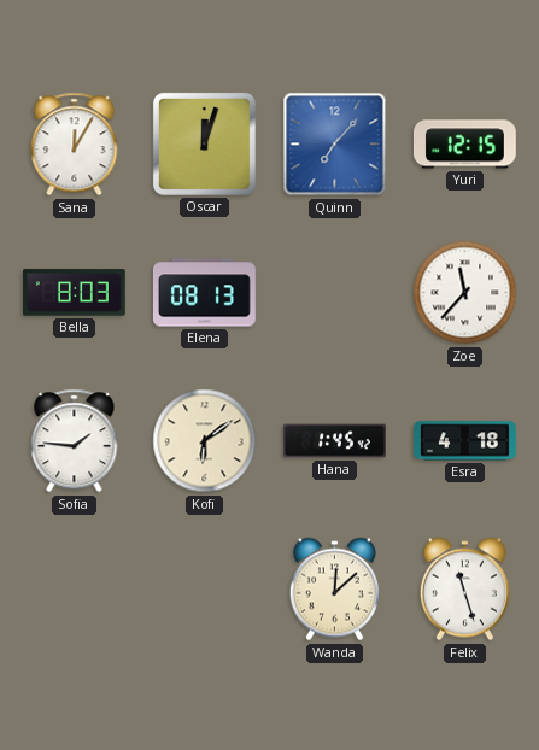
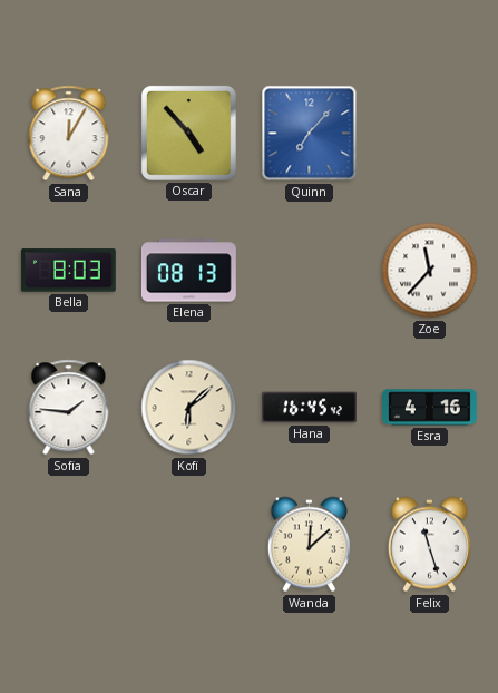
Oscar: 12:03 -> 4:53
Yuri: 12:15 -> none
Kofi: 6:09 -> 6:08
Hana: 1:45 -> 16:45
Esra: 4:18 -> 4:16
